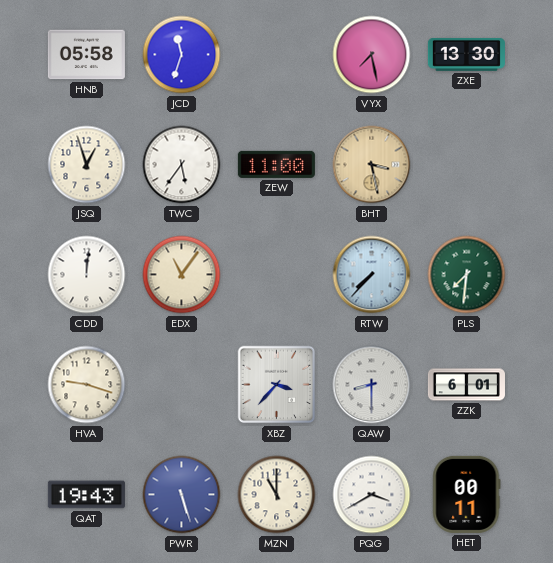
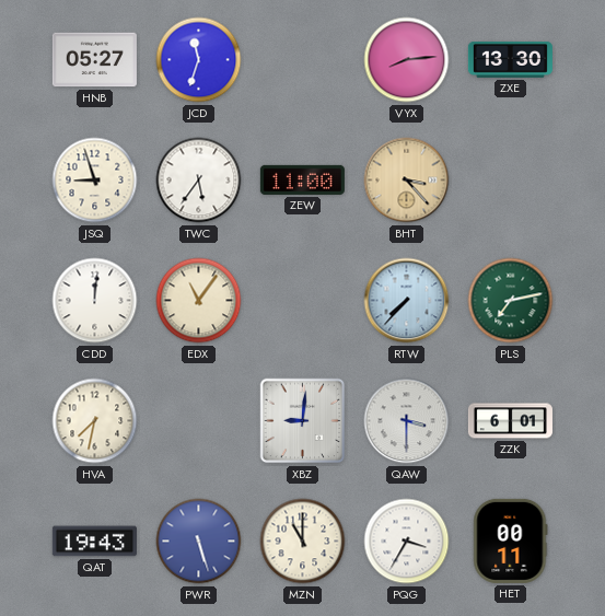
HNB: 05:58 -> 05:27
VYX: 7:28 -> 8:14
JSQ: 12:57 -> 8:57
BHT: 3:28 -> 3:23
PLS: 7:31 -> 7:13
HVA: 9:18 -> 7:32
XBZ: 3:37 -> 9:01
QAW: 8:30 -> 3:30
PQG: 3:40 -> 3:35
